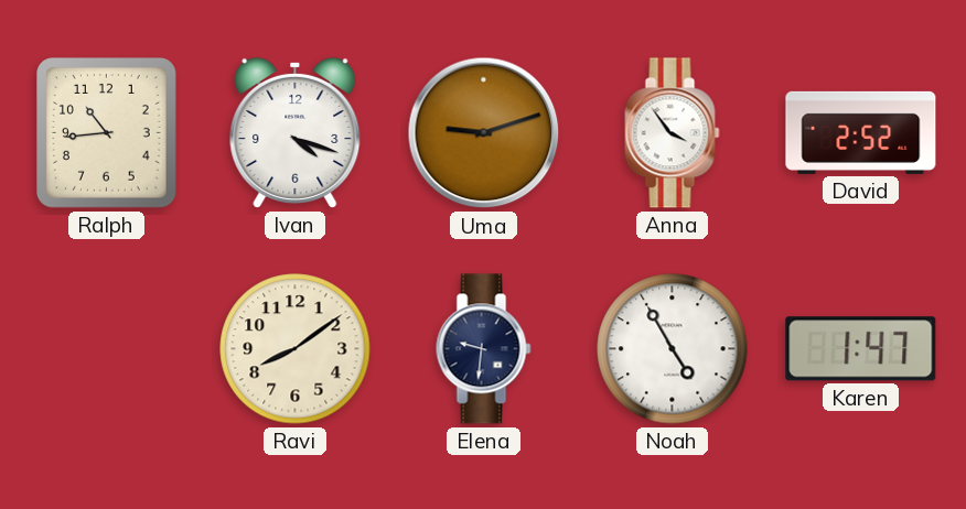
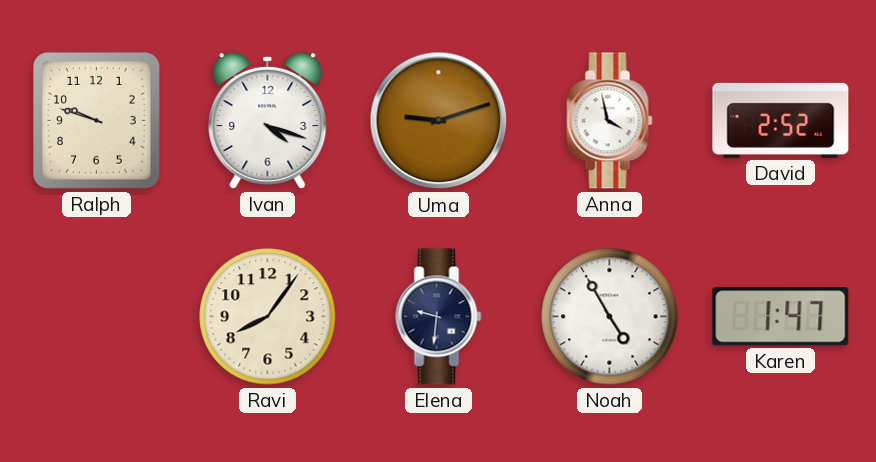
Ralph: 10:44 -> 9:48
Anna: 3:54 -> 3:58
Ravi: 8:09 -> 8:06
